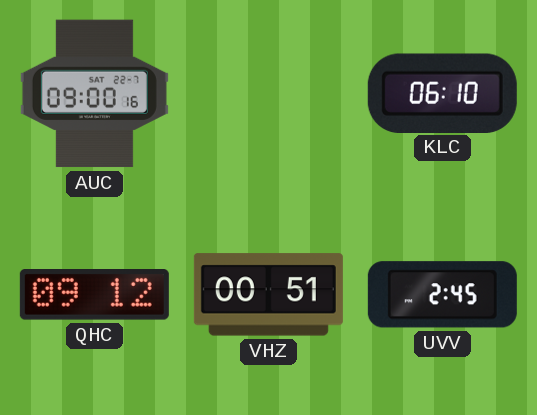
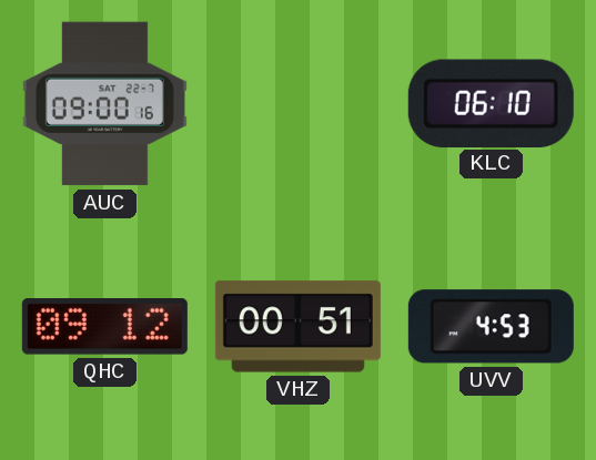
UVV: 2:45 -> 4:53
